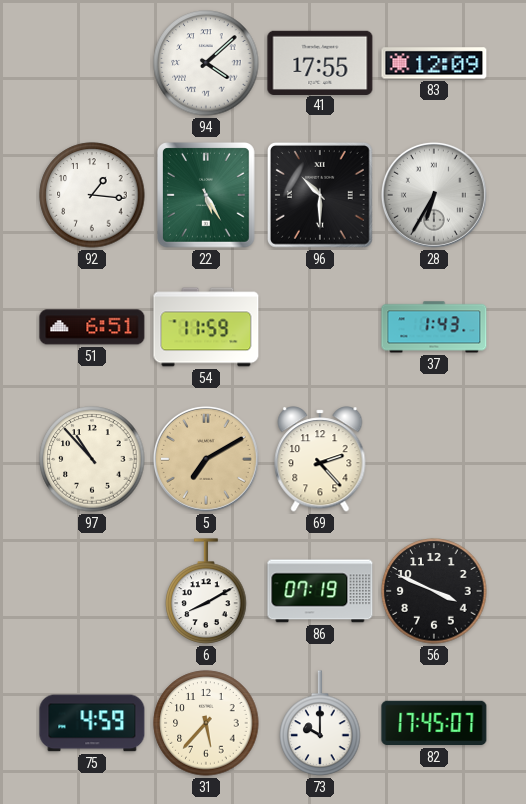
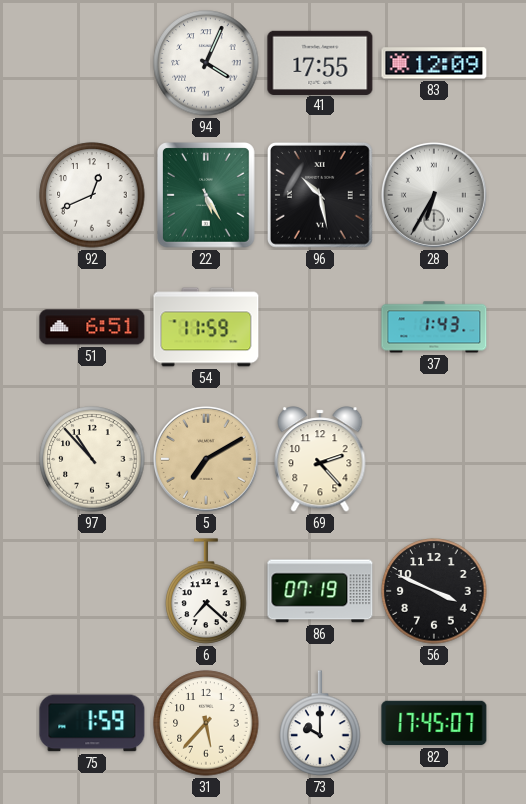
94: 4:08 -> 4:04
92: 1:16 -> 12:41
96: 10:30 -> 10:28
6: 8:10 -> 7:22
75: 4:59 -> 1:59
